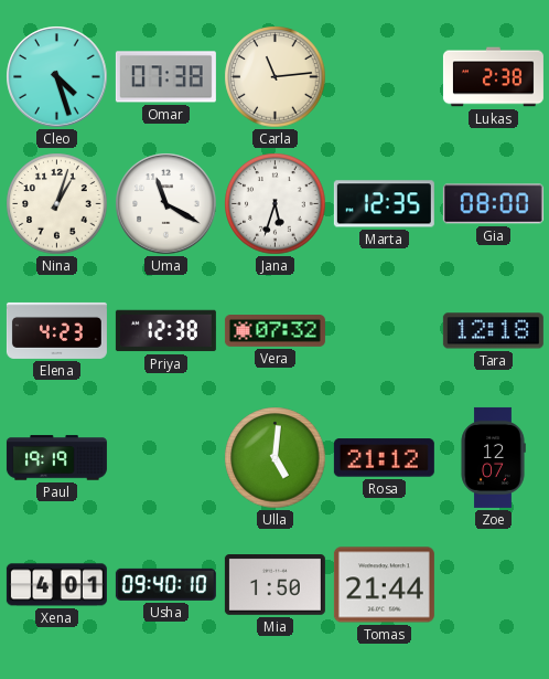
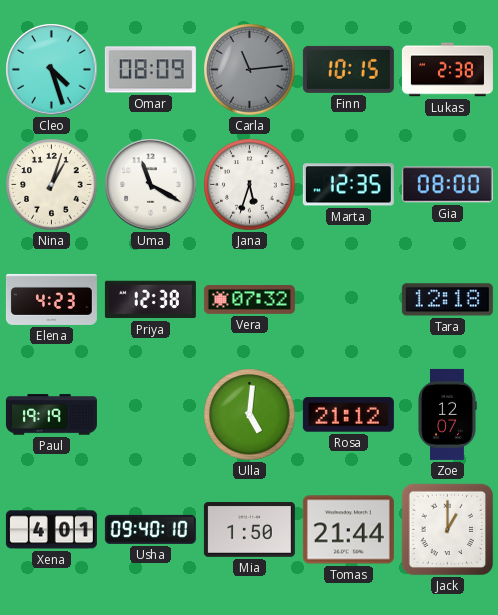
Omar: 07:38 -> 08:09
Carla dial: cream -> grey
Finn: none -> 10:15
Jack: none -> 1:00
